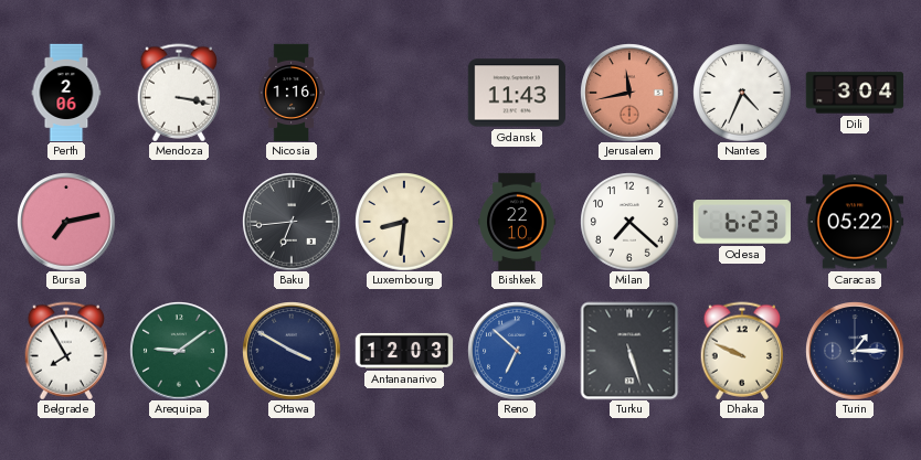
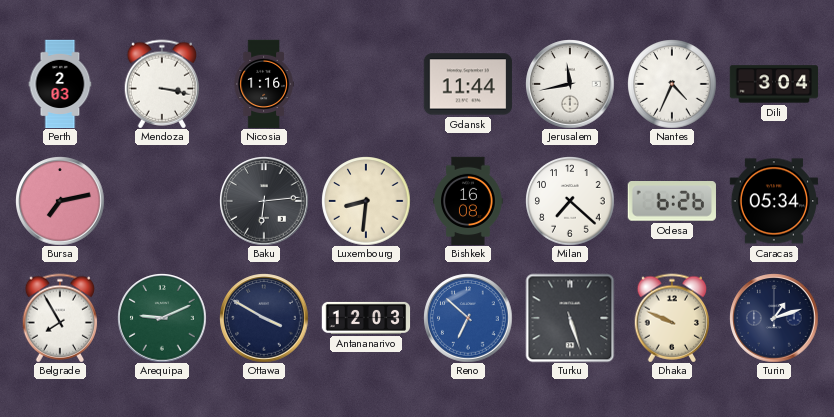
Perth: 2:06 -> 2:03
Gdansk: 11:43 -> 11:44
Jerusalem dial: salmon -> white
Baku: 6:44 -> 6:14
Bishkek: 22:10 -> 16:08
Odesa: 6:23 -> 6:26
Caracas: 05:22 -> 05:34
Arequipa: 9:09 -> 9:11
Turin: 1:15 -> 1:12
